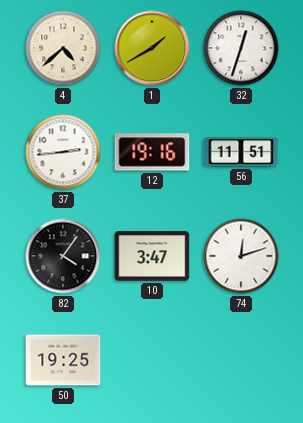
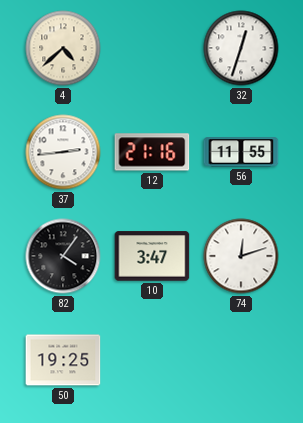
1: 1:40 -> none
12: 19:16 -> 21:16
56: 11:51 -> 11:55
